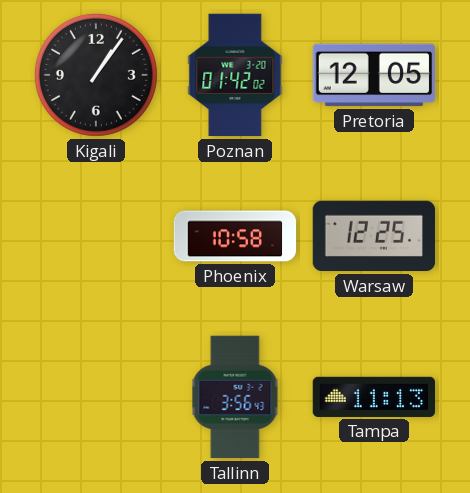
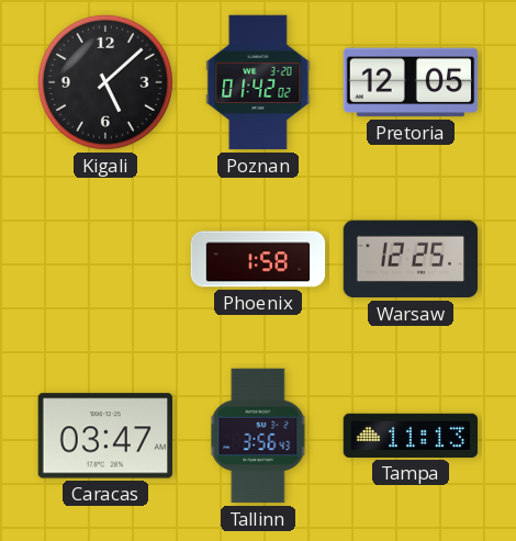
Kigali: 1:06 -> 5:08
Phoenix: 10:58 -> 1:58
Caracas: none -> 03:47
